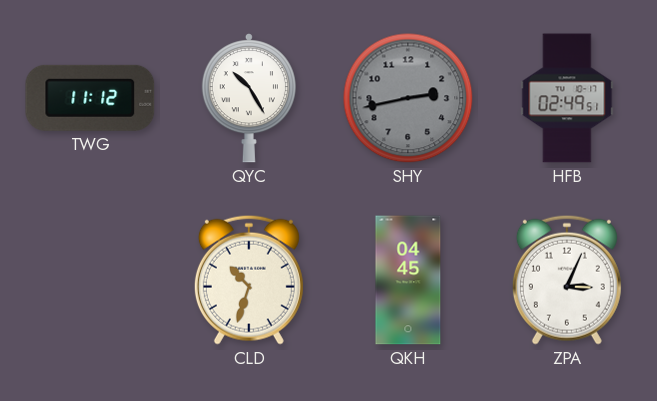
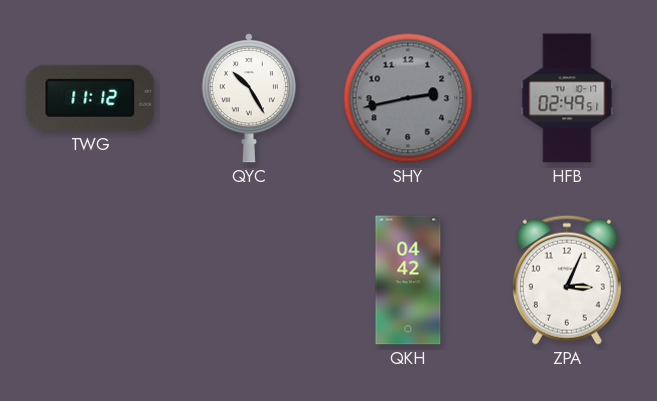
CLD: 10:33 -> none
QKH: 04:45 -> 04:42
